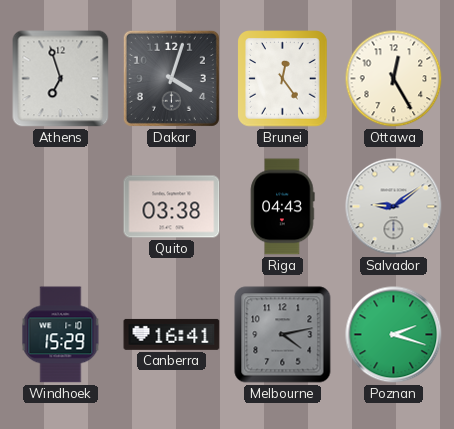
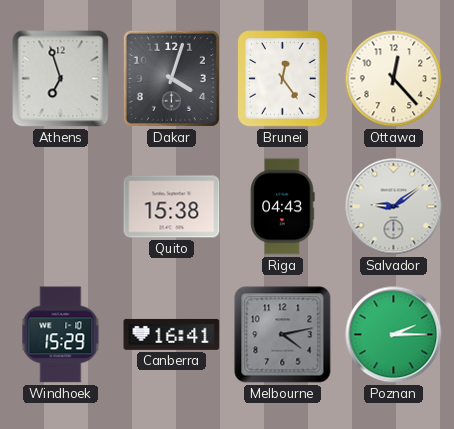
Ottawa: 12:25 -> 12:23
Quito: 03:38 -> 15:38
Poznan: 2:18 -> 2:15
